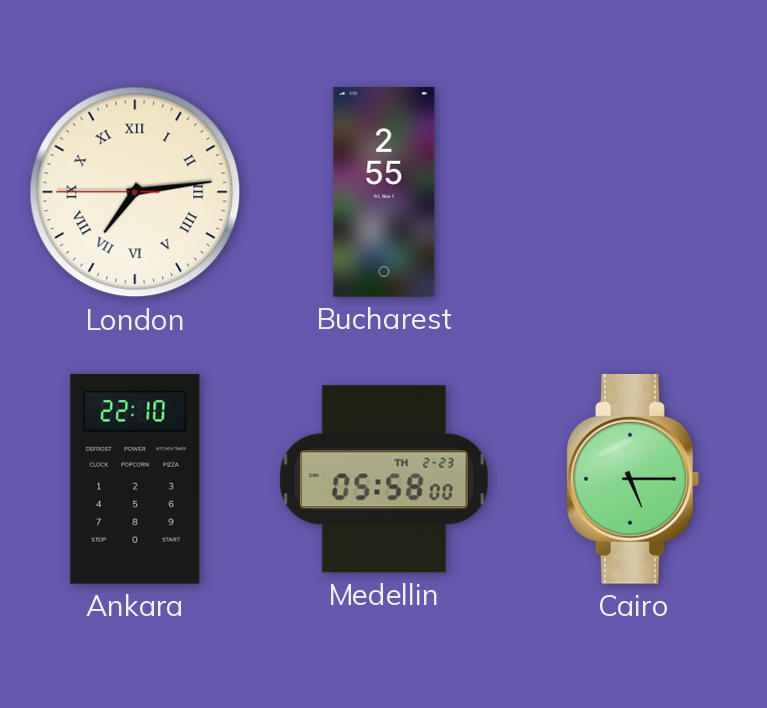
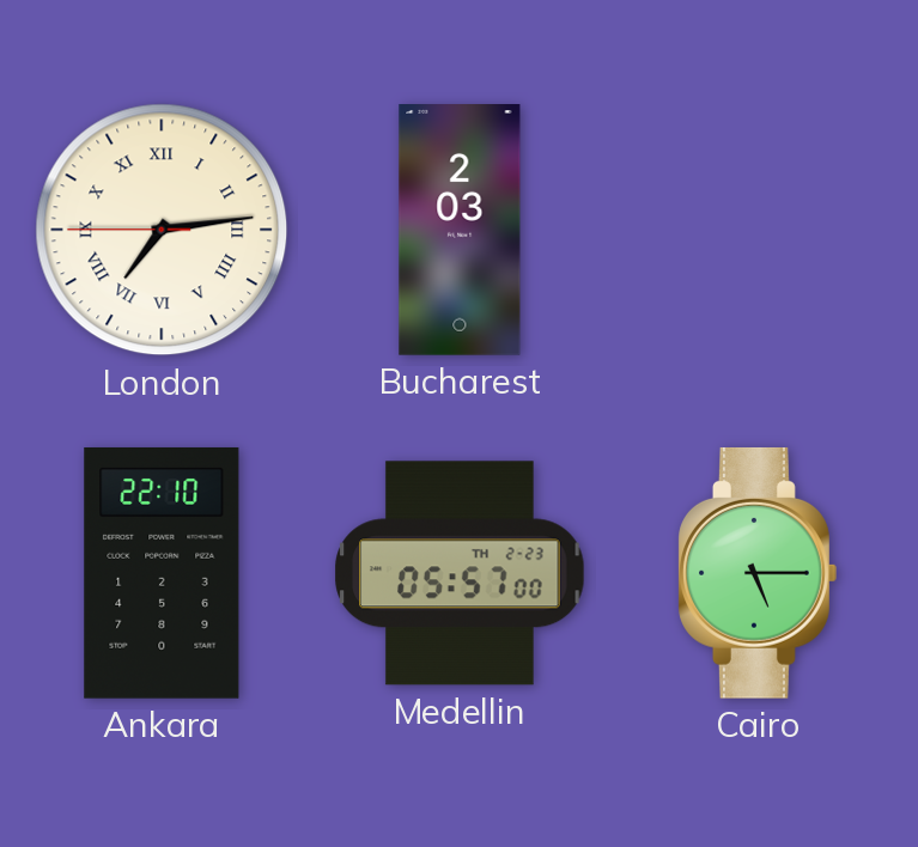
Bucharest: 2:55 -> 2:03
Medellin: 05:58 -> 05:57
